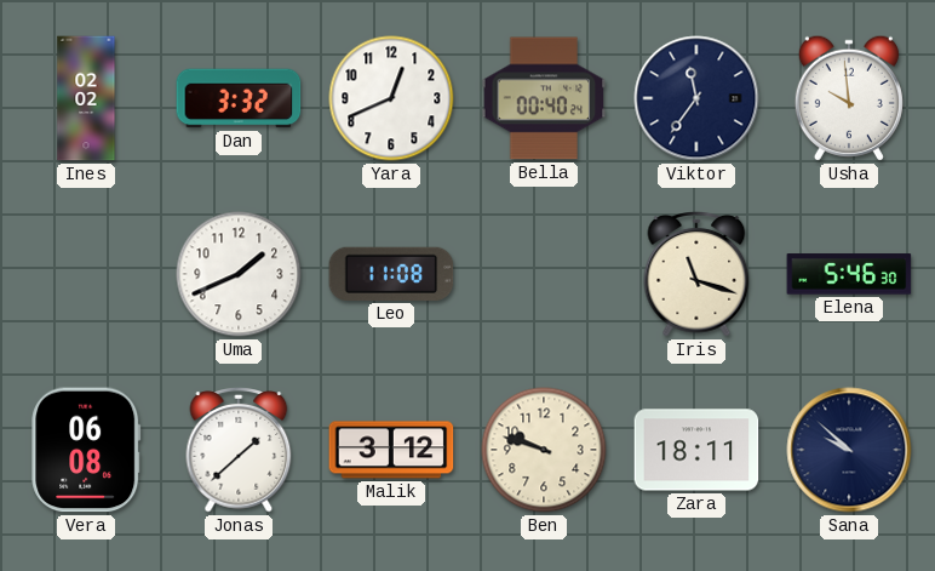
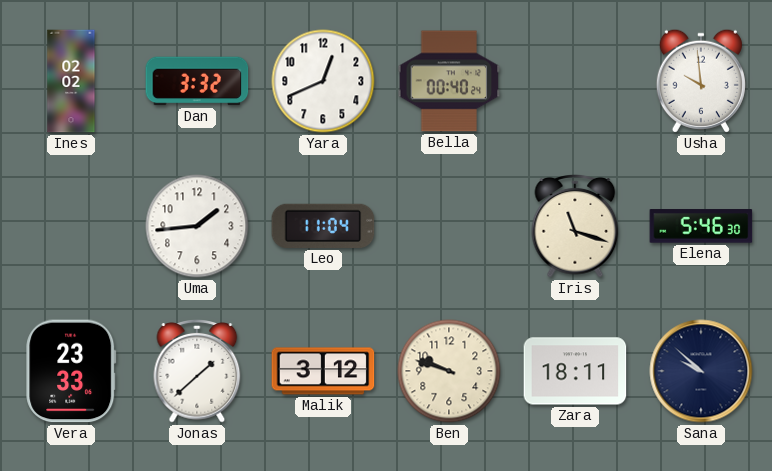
Viktor: 11:36 -> none
Uma: 1:41 -> 1:44
Leo: 11:08 -> 11:04
Vera: 06:08 -> 23:33
